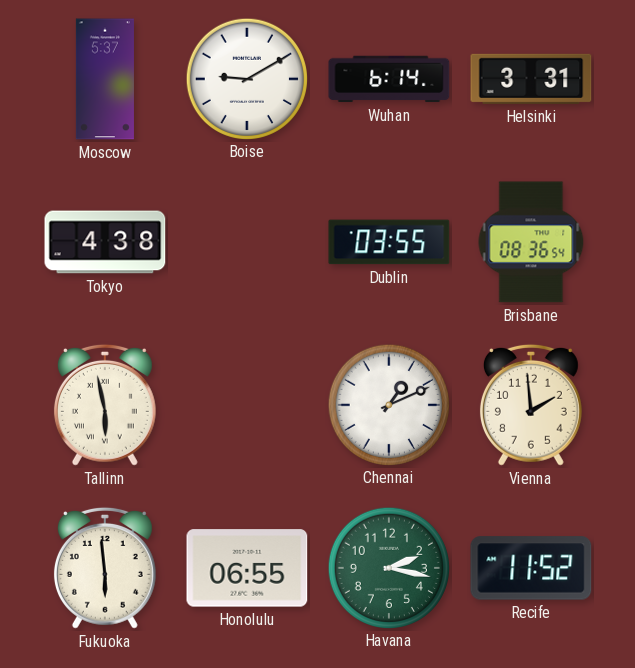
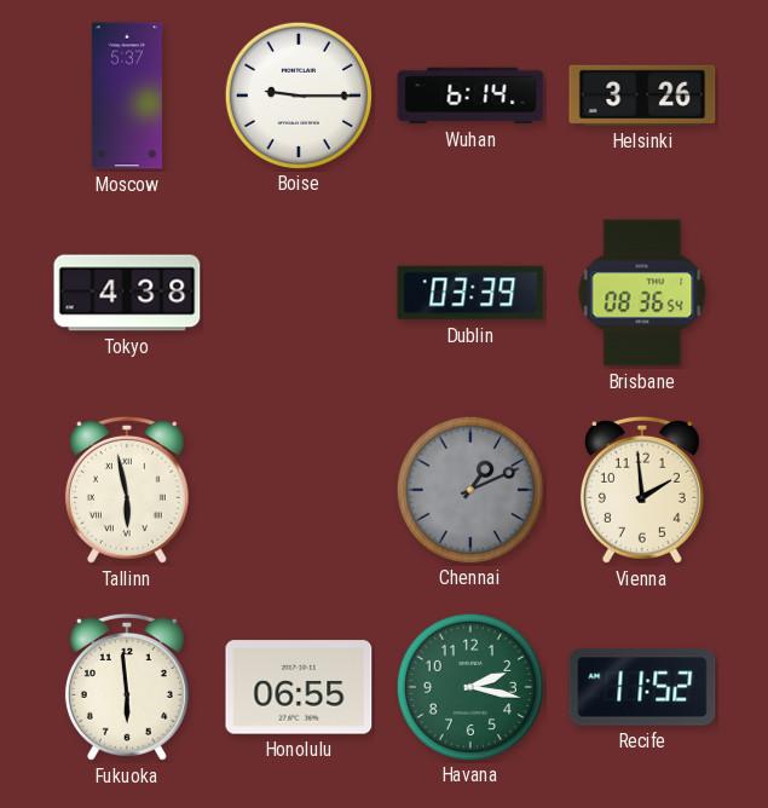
Boise: 9:10 -> 9:15
Helsinki: 3:31 -> 3:26
Dublin: 03:55 -> 03:39
Chennai dial: white -> grey
